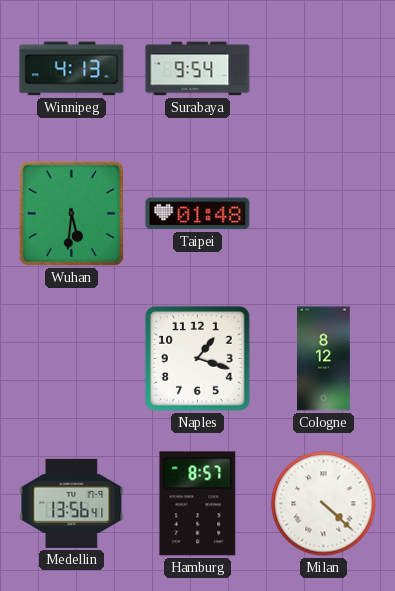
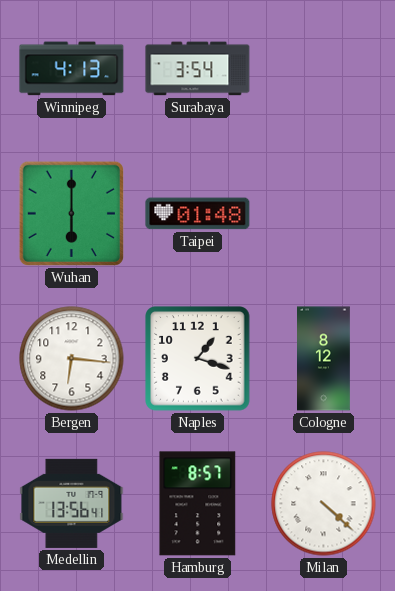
Surabaya: 9:54 -> 3:54
Wuhan: 5:31 -> 6:00
Bergen: none -> 6:16
